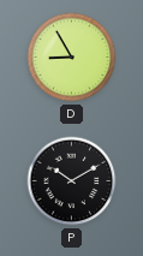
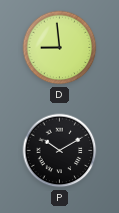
D: 8:55 -> 8:59
